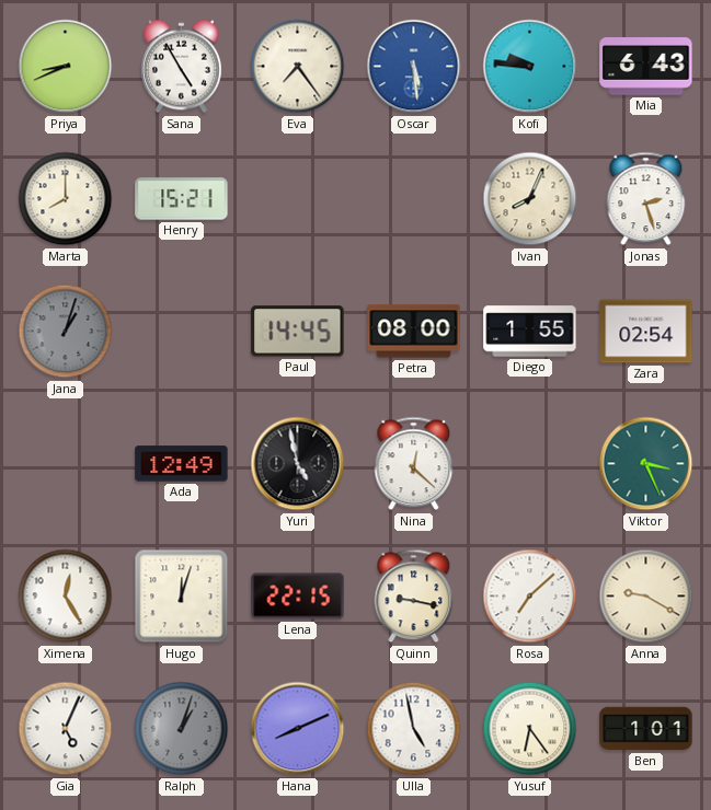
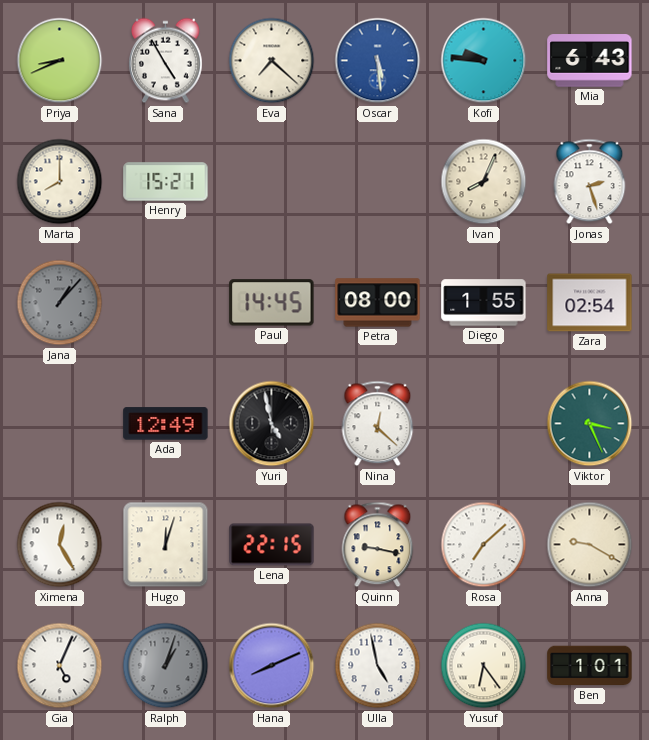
Eva: 7:24 -> 7:22
Jana: 1:03 -> 1:07
